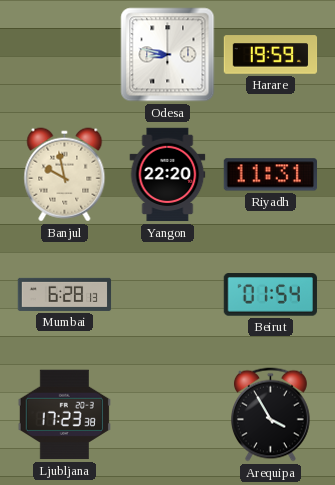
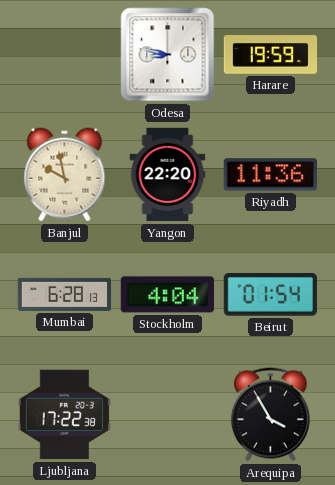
Riyadh: 11:31 -> 11:36
Stockholm: none -> 4:04
Ljubljana: 17:23 -> 17:22
